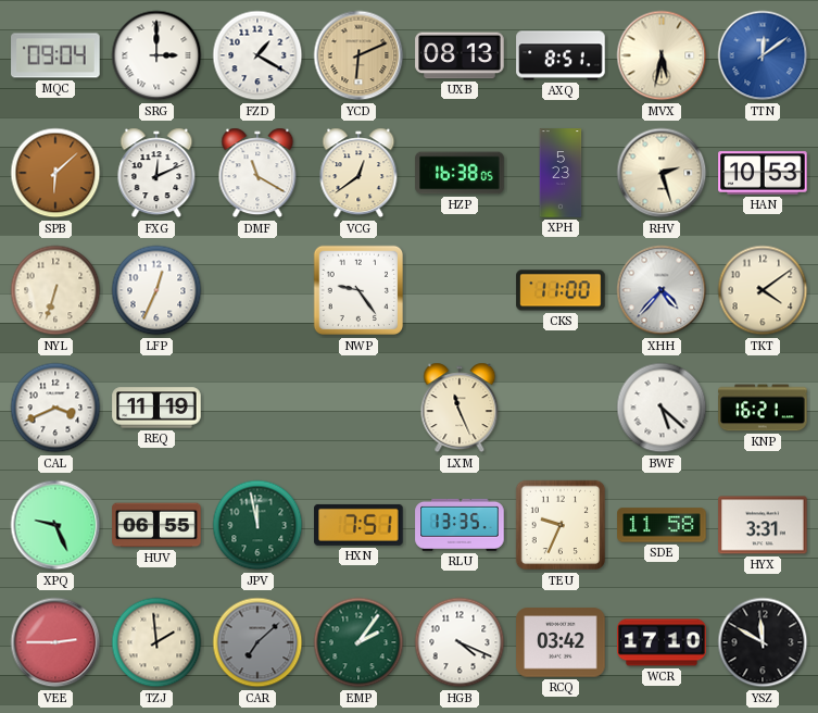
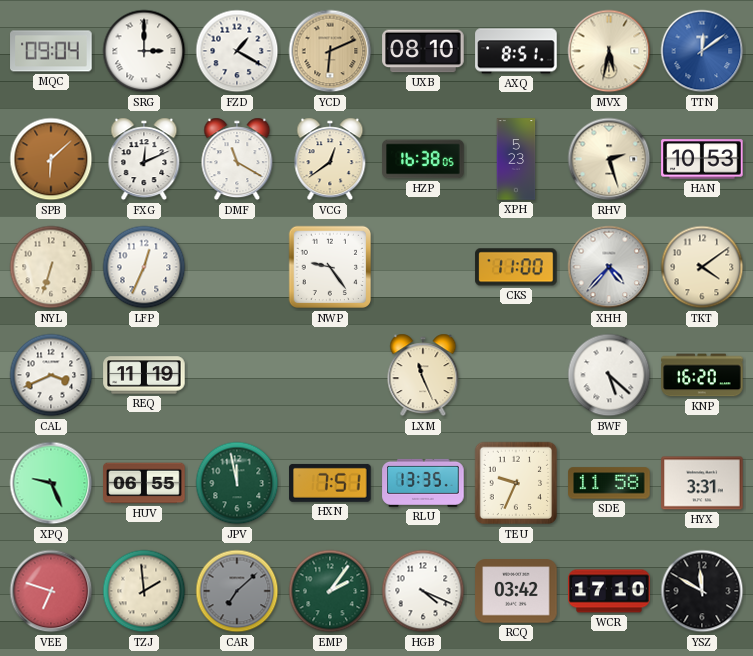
UXB: 08:13 -> 08:10
KNP: 16:21 -> 16:20
VEE: 2:45 -> 6:48
